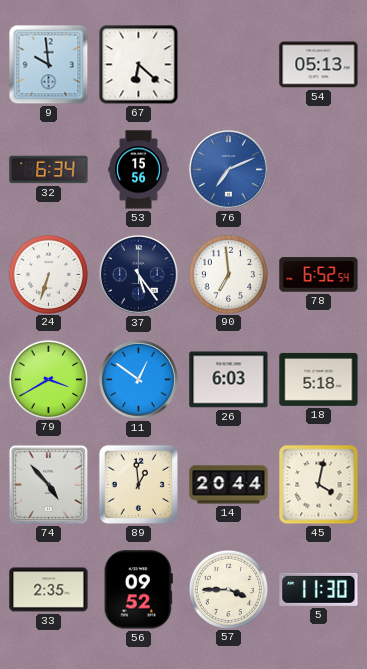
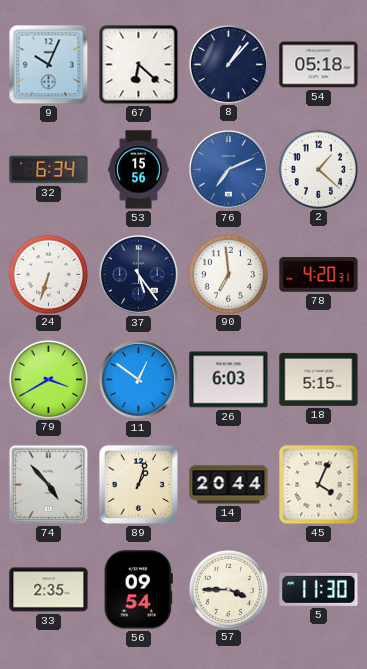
9: 9:59 -> 10:04
8: none -> 1:07
54: 05:13 -> 05:18
2: none -> 1:22
78: 6:52 -> 4:20
18: 5:18 -> 5:15
89: 12:59 -> 1:03
45: 4:02 -> 4:04
56: 09:52 -> 09:54
